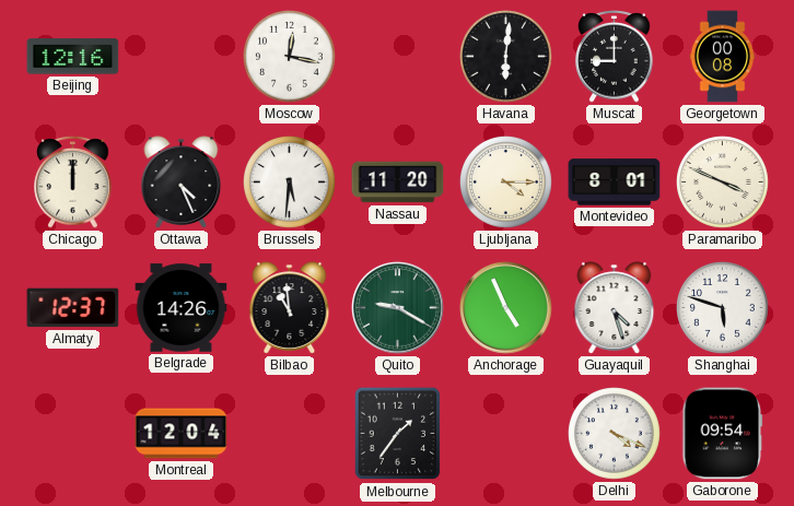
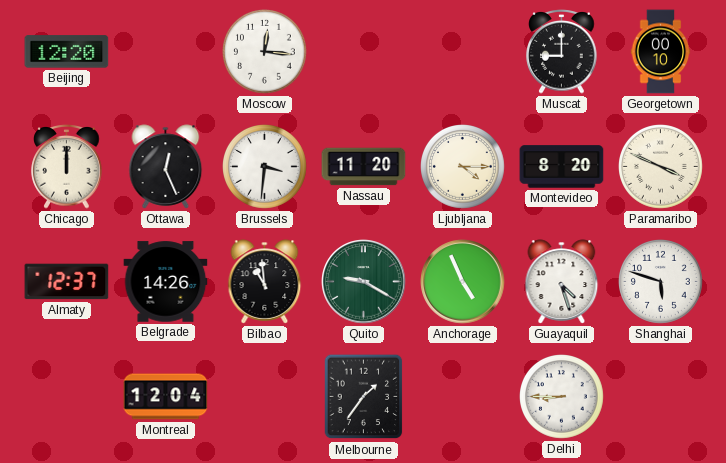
Beijing: 12:16 -> 12:20
Moscow: 12:17 -> 12:16
Havana: 6:01 -> none
Georgetown: 00:08 -> 00:10
Ottawa: 4:26 -> 12:26
Brussels: 5:31 -> 3:31
Montevideo: 8:01 -> 8:20
Delhi: 4:19 -> 8:45
Gaborone: 09:54 -> none
